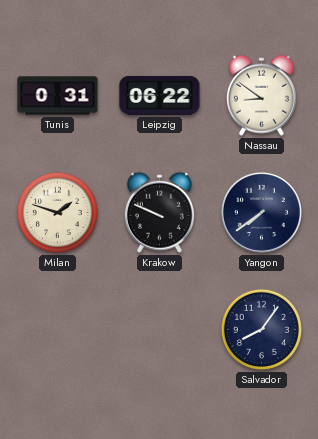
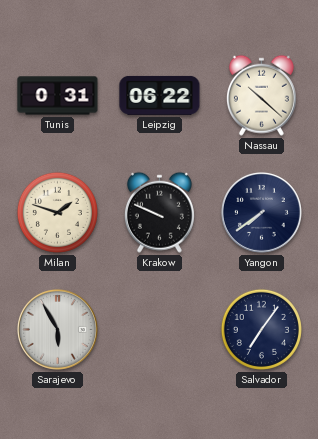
Nassau: 8:51 -> 10:22
Sarajevo: none -> 5:55
Salvador: 8:06 -> 7:06
